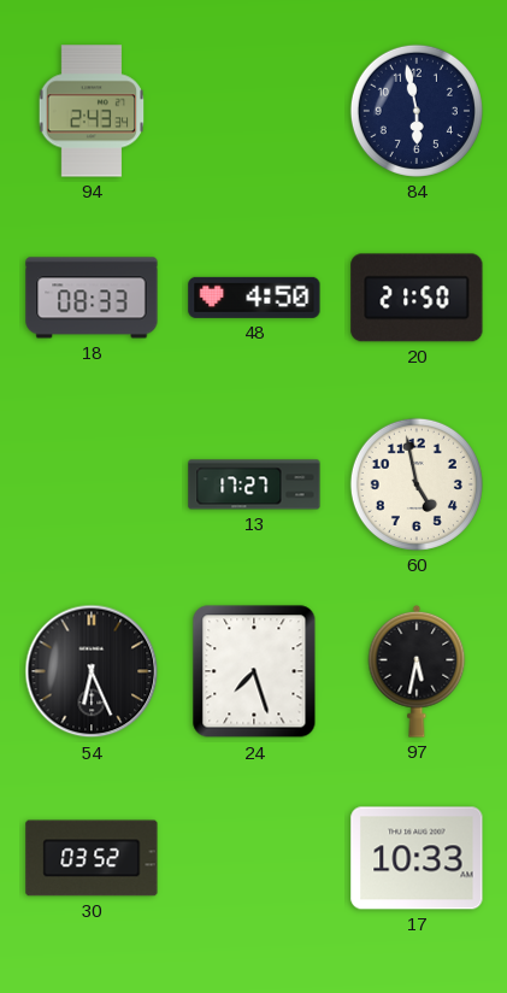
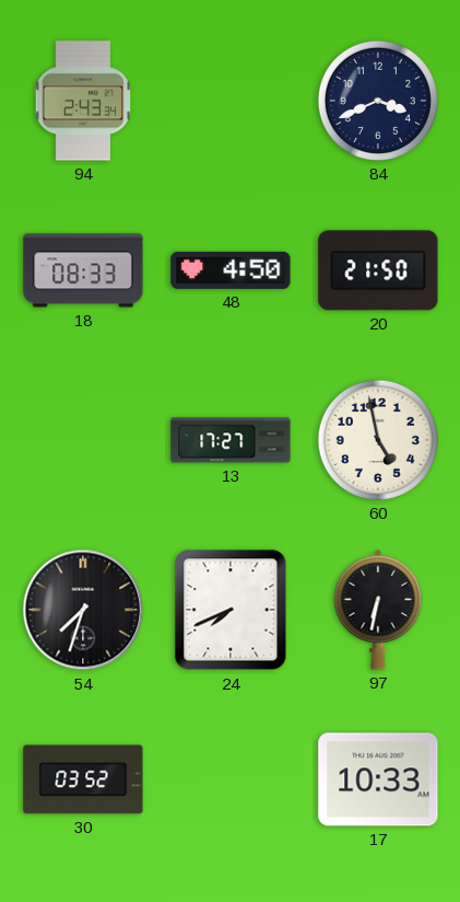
84: 5:58 -> 3:41
54: 6:26 -> 7:33
24: 7:27 -> 7:41
97: 5:32 -> 6:32
